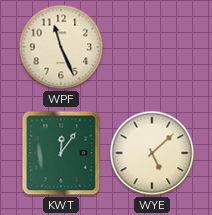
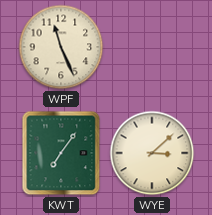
KWT: 12:06 -> 7:06
WYE: 5:08 -> 3:08
